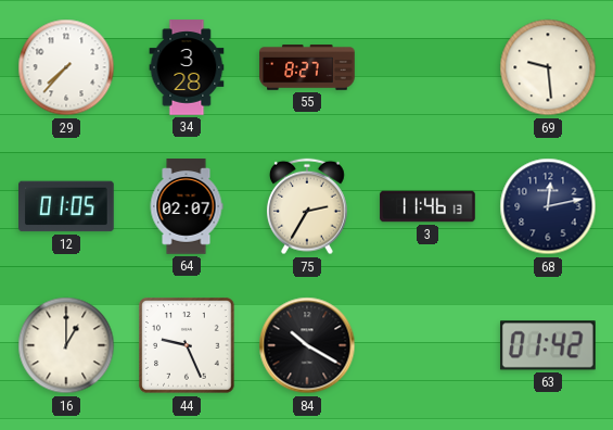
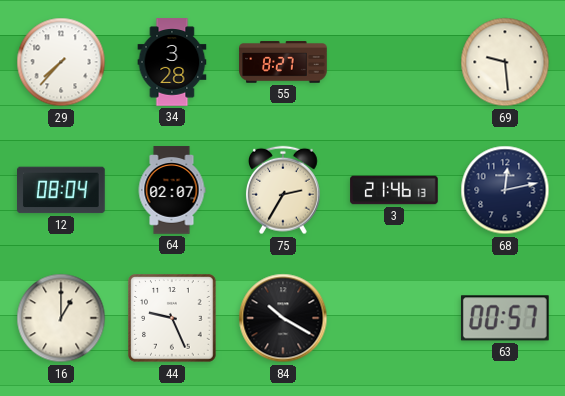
12: 01:05 -> 08:04
3: 11:46 -> 21:46
63: 01:42 -> 00:57
